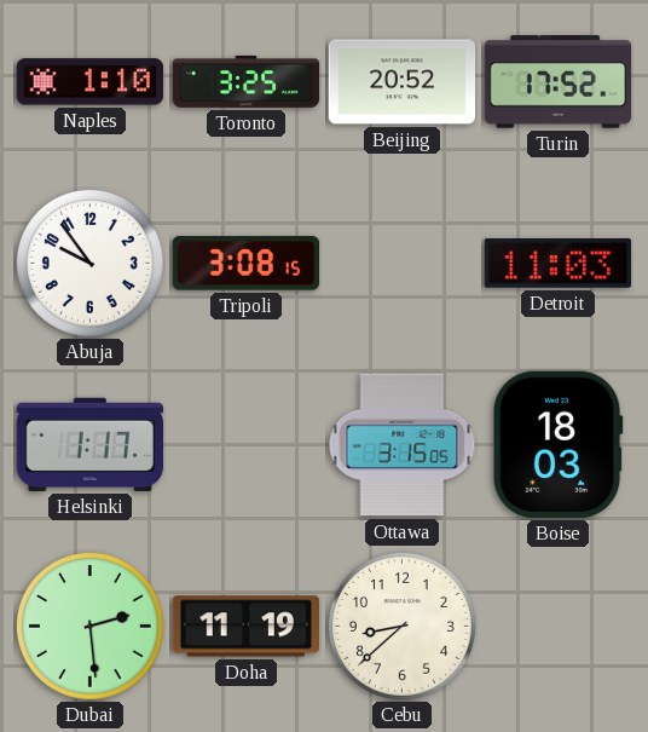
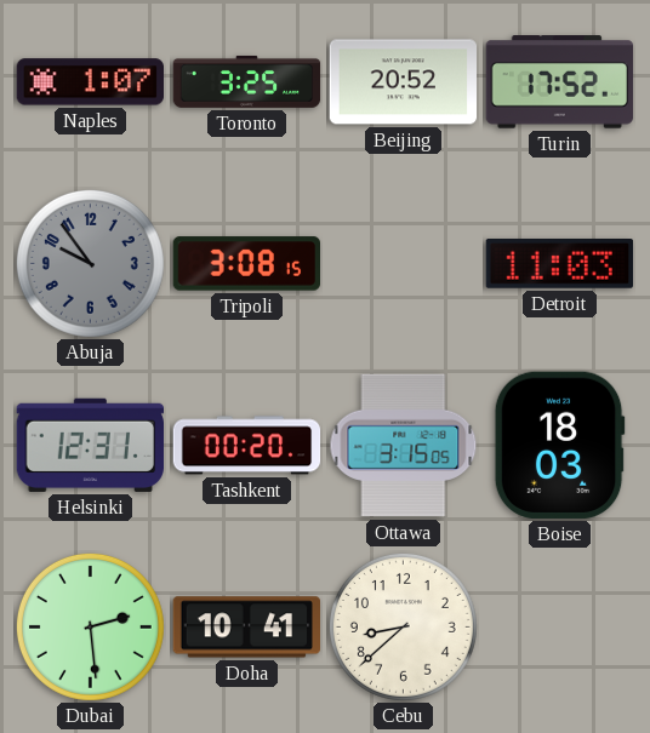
Naples: 1:10 -> 1:07
Abuja dial: white -> grey
Helsinki: 1:17 -> 12:31
Tashkent: none -> 00:20
Doha: 11:19 -> 10:41
